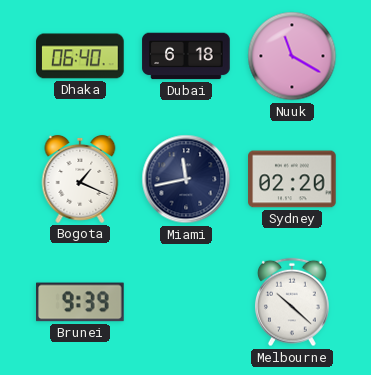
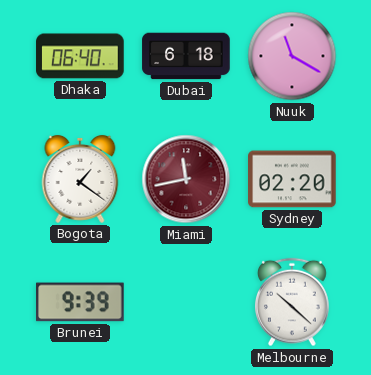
Bogota: 1:19 -> 1:21
Miami dial: navy -> burgundy
